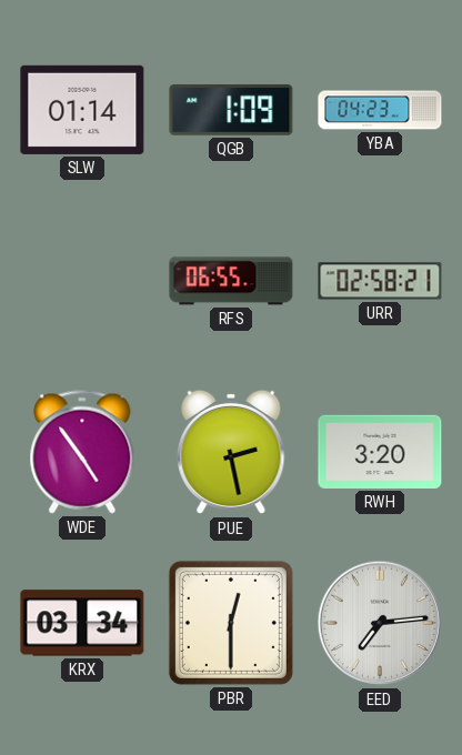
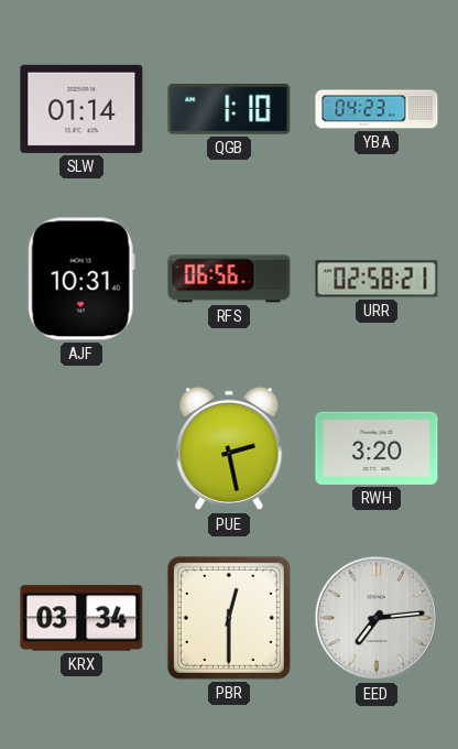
QGB: 1:09 -> 1:10
AJF: none -> 10:31
RFS: 06:55 -> 06:56
WDE: 4:54 -> none
